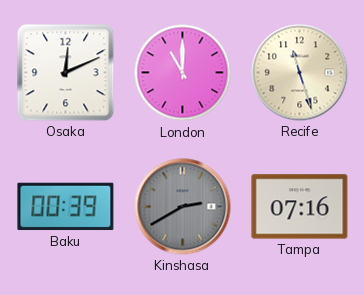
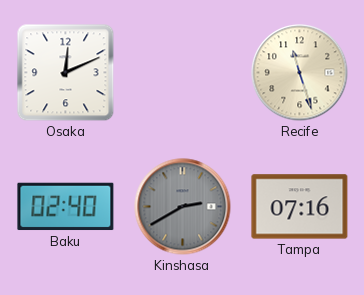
London: 11:00 -> none
Baku: 00:39 -> 02:40
